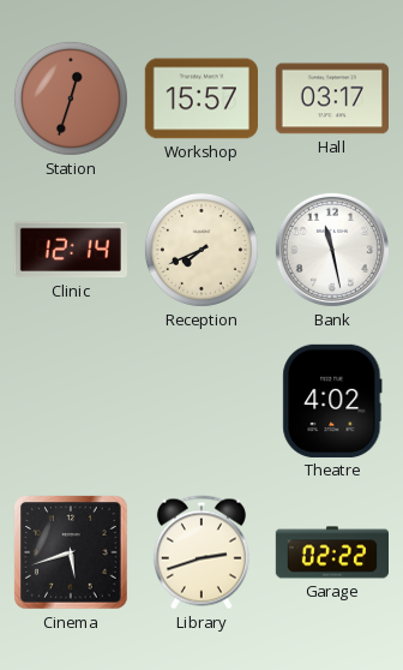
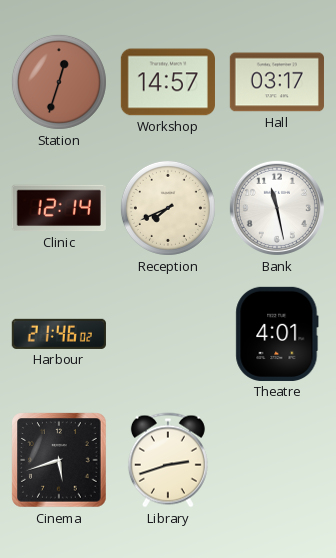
Workshop: 15:57 -> 14:57
Harbour: none -> 21:46
Theatre: 4:02 -> 4:01
Garage: 02:22 -> none
